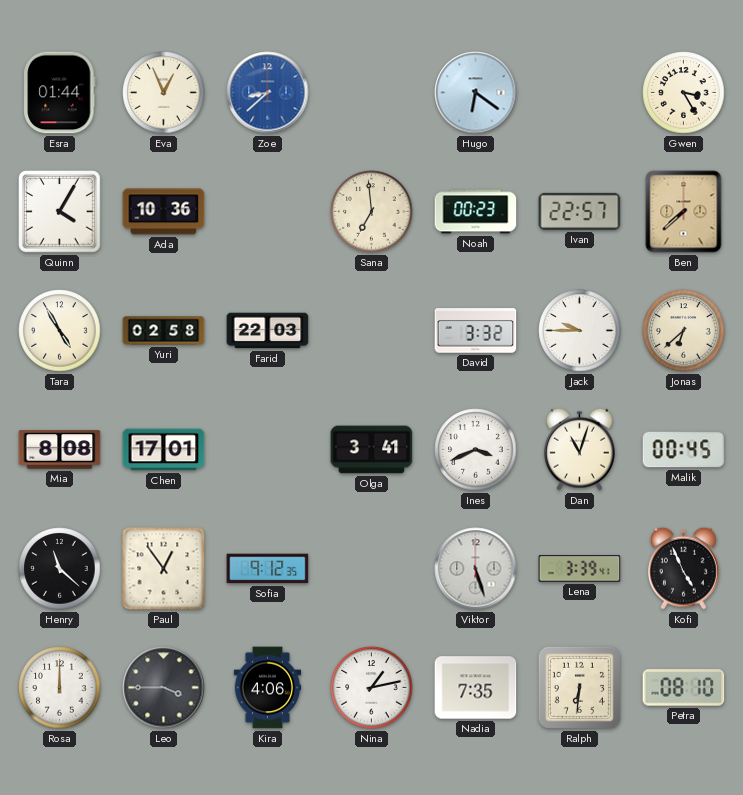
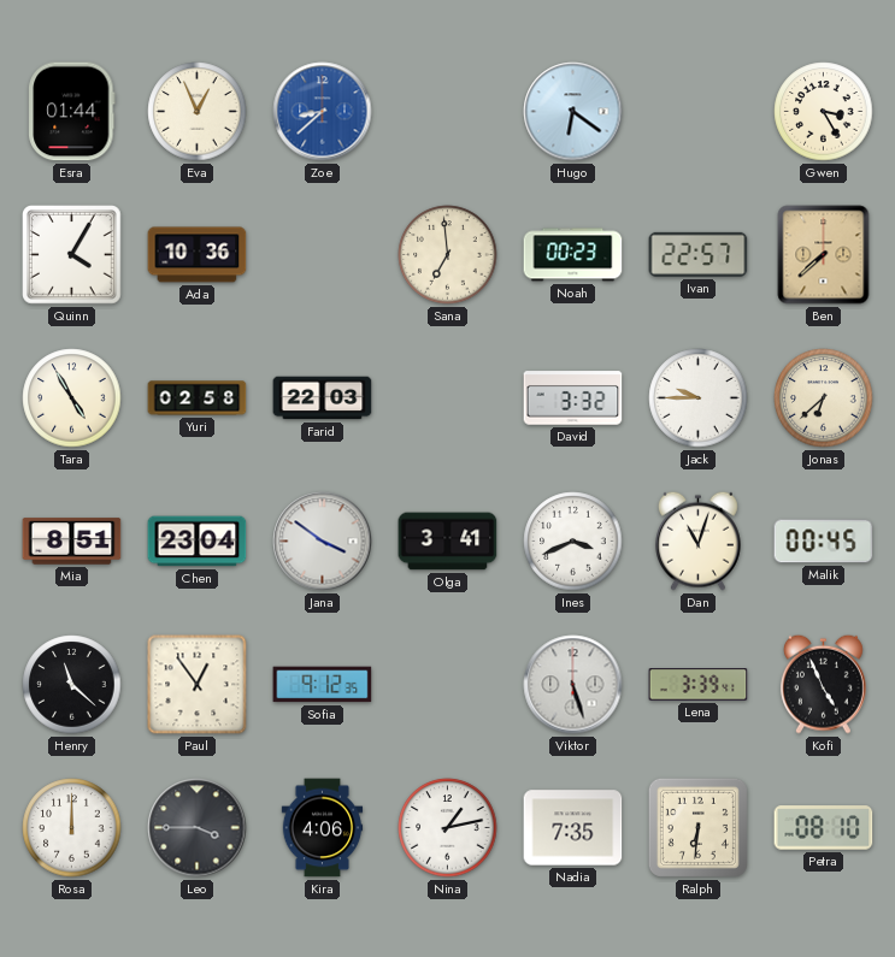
Mia: 8:08 -> 8:51
Chen: 17:01 -> 23:04
Jana: none -> 3:51
